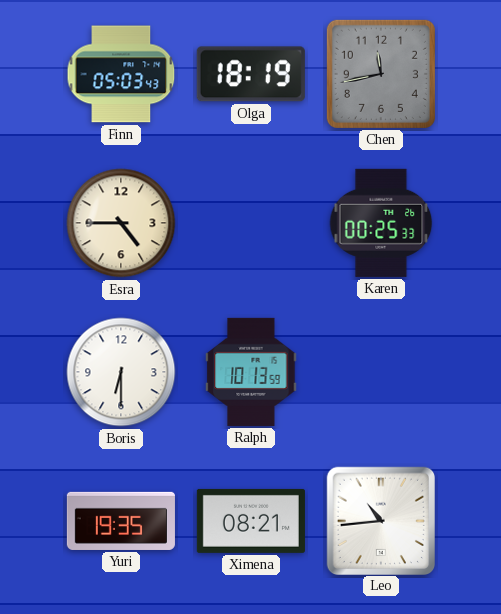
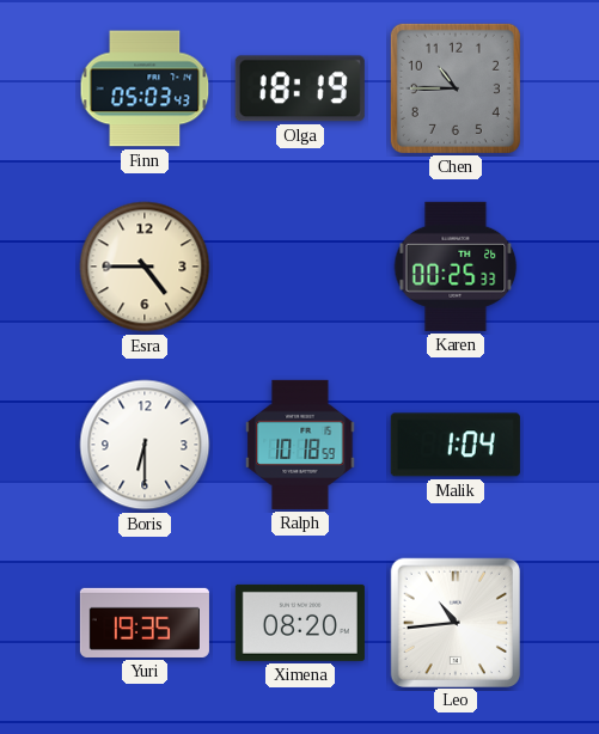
Chen: 11:43 -> 10:45
Ralph: 10:13 -> 10:18
Malik: none -> 1:04
Ximena: 08:21 -> 08:20
